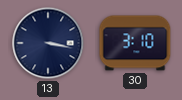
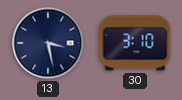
13: 3:17 -> 3:28
